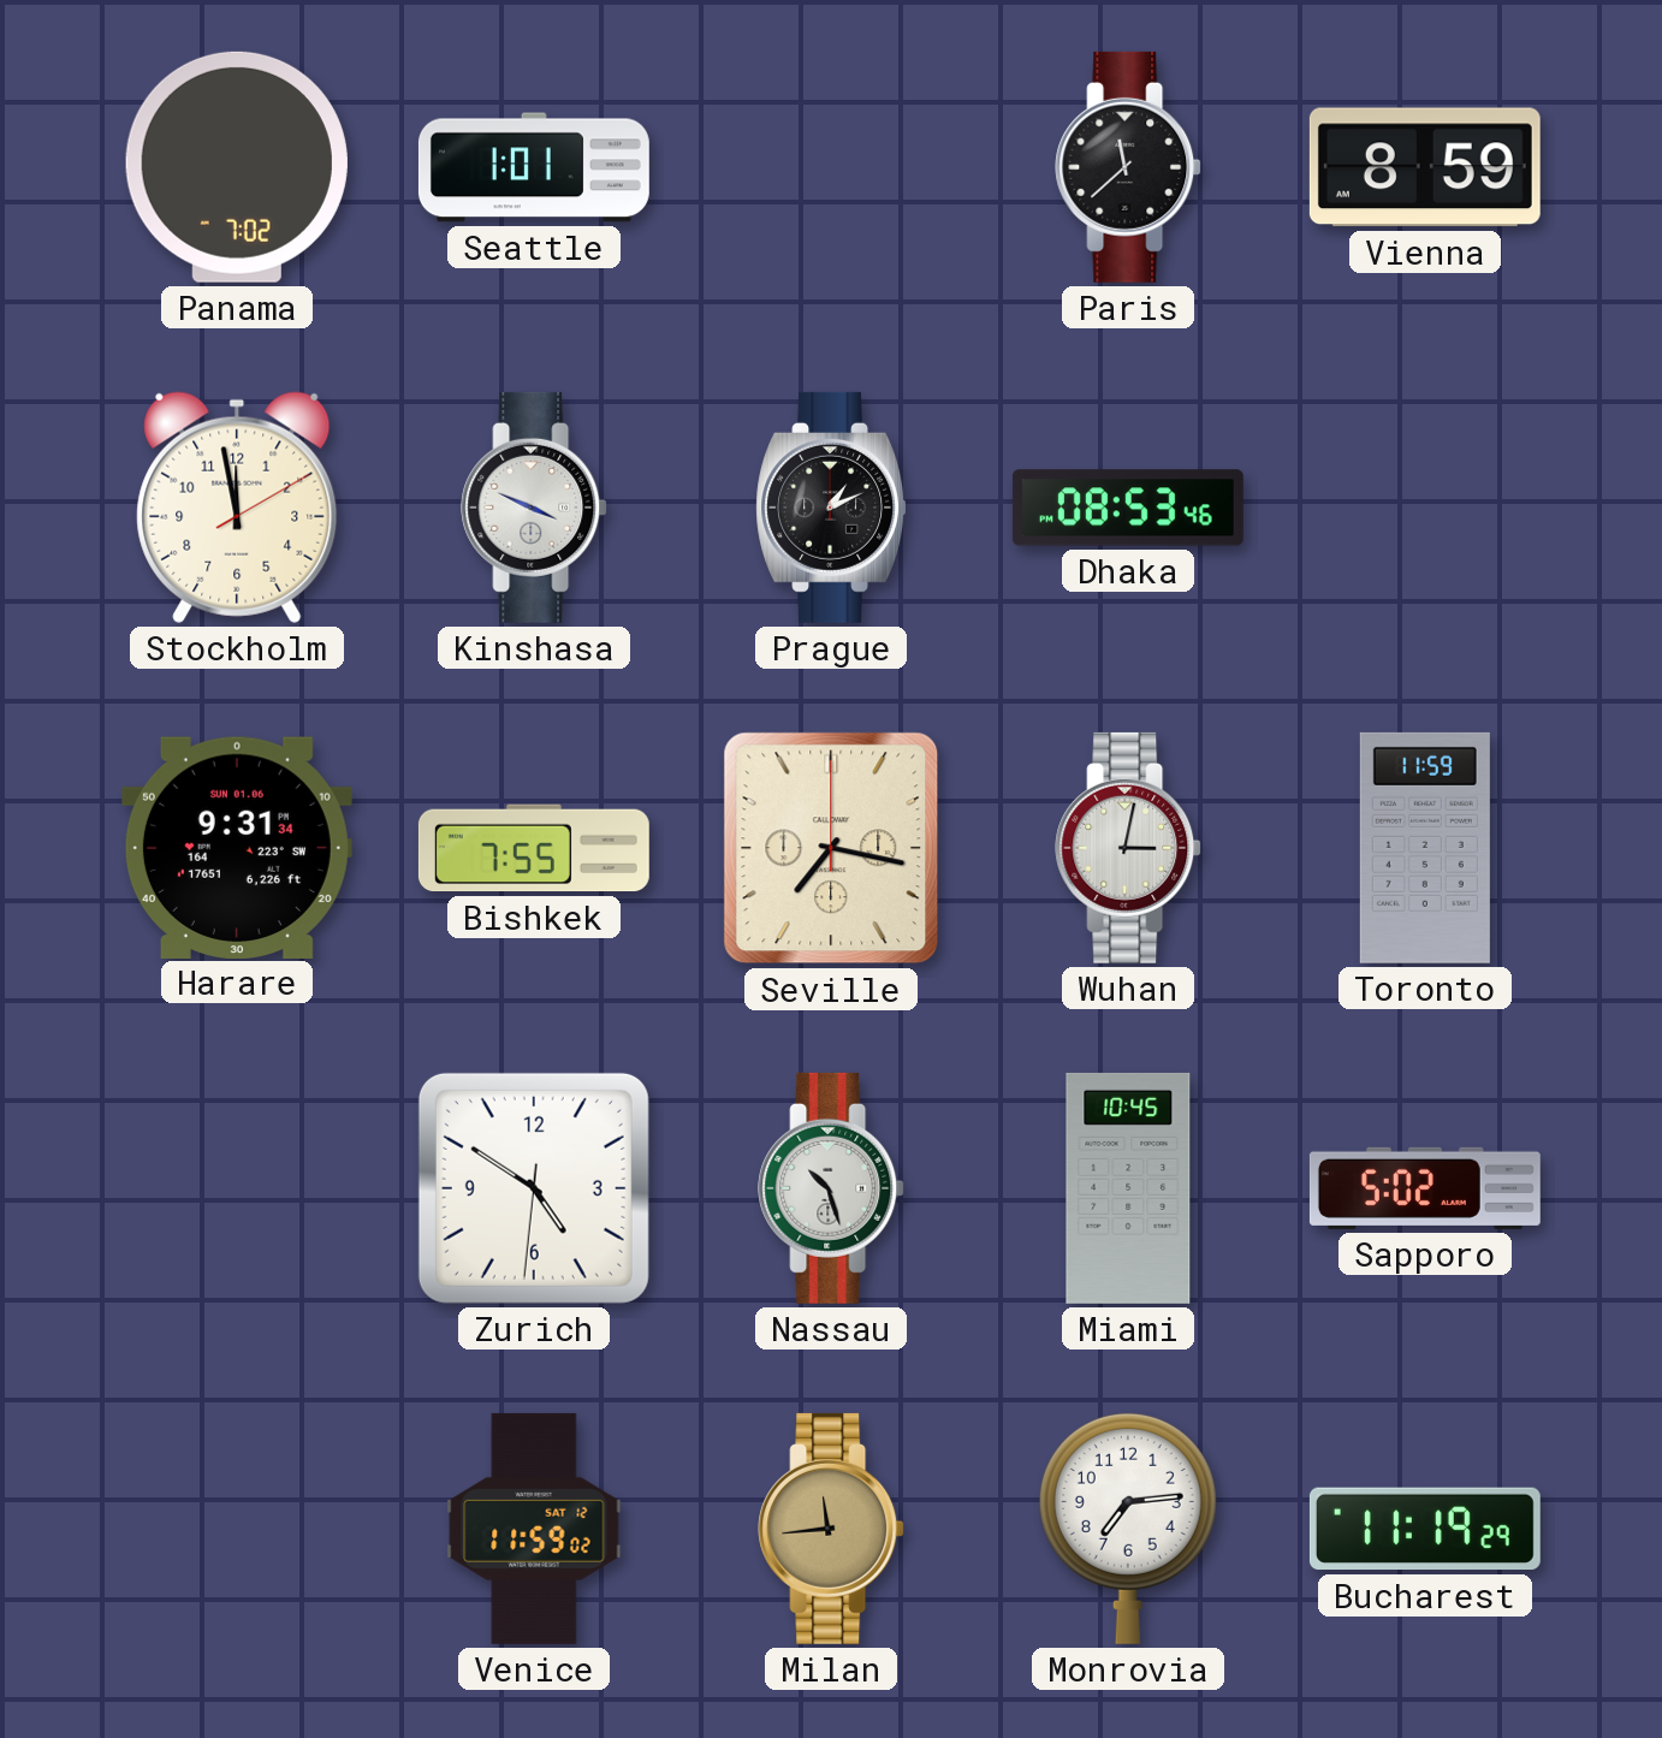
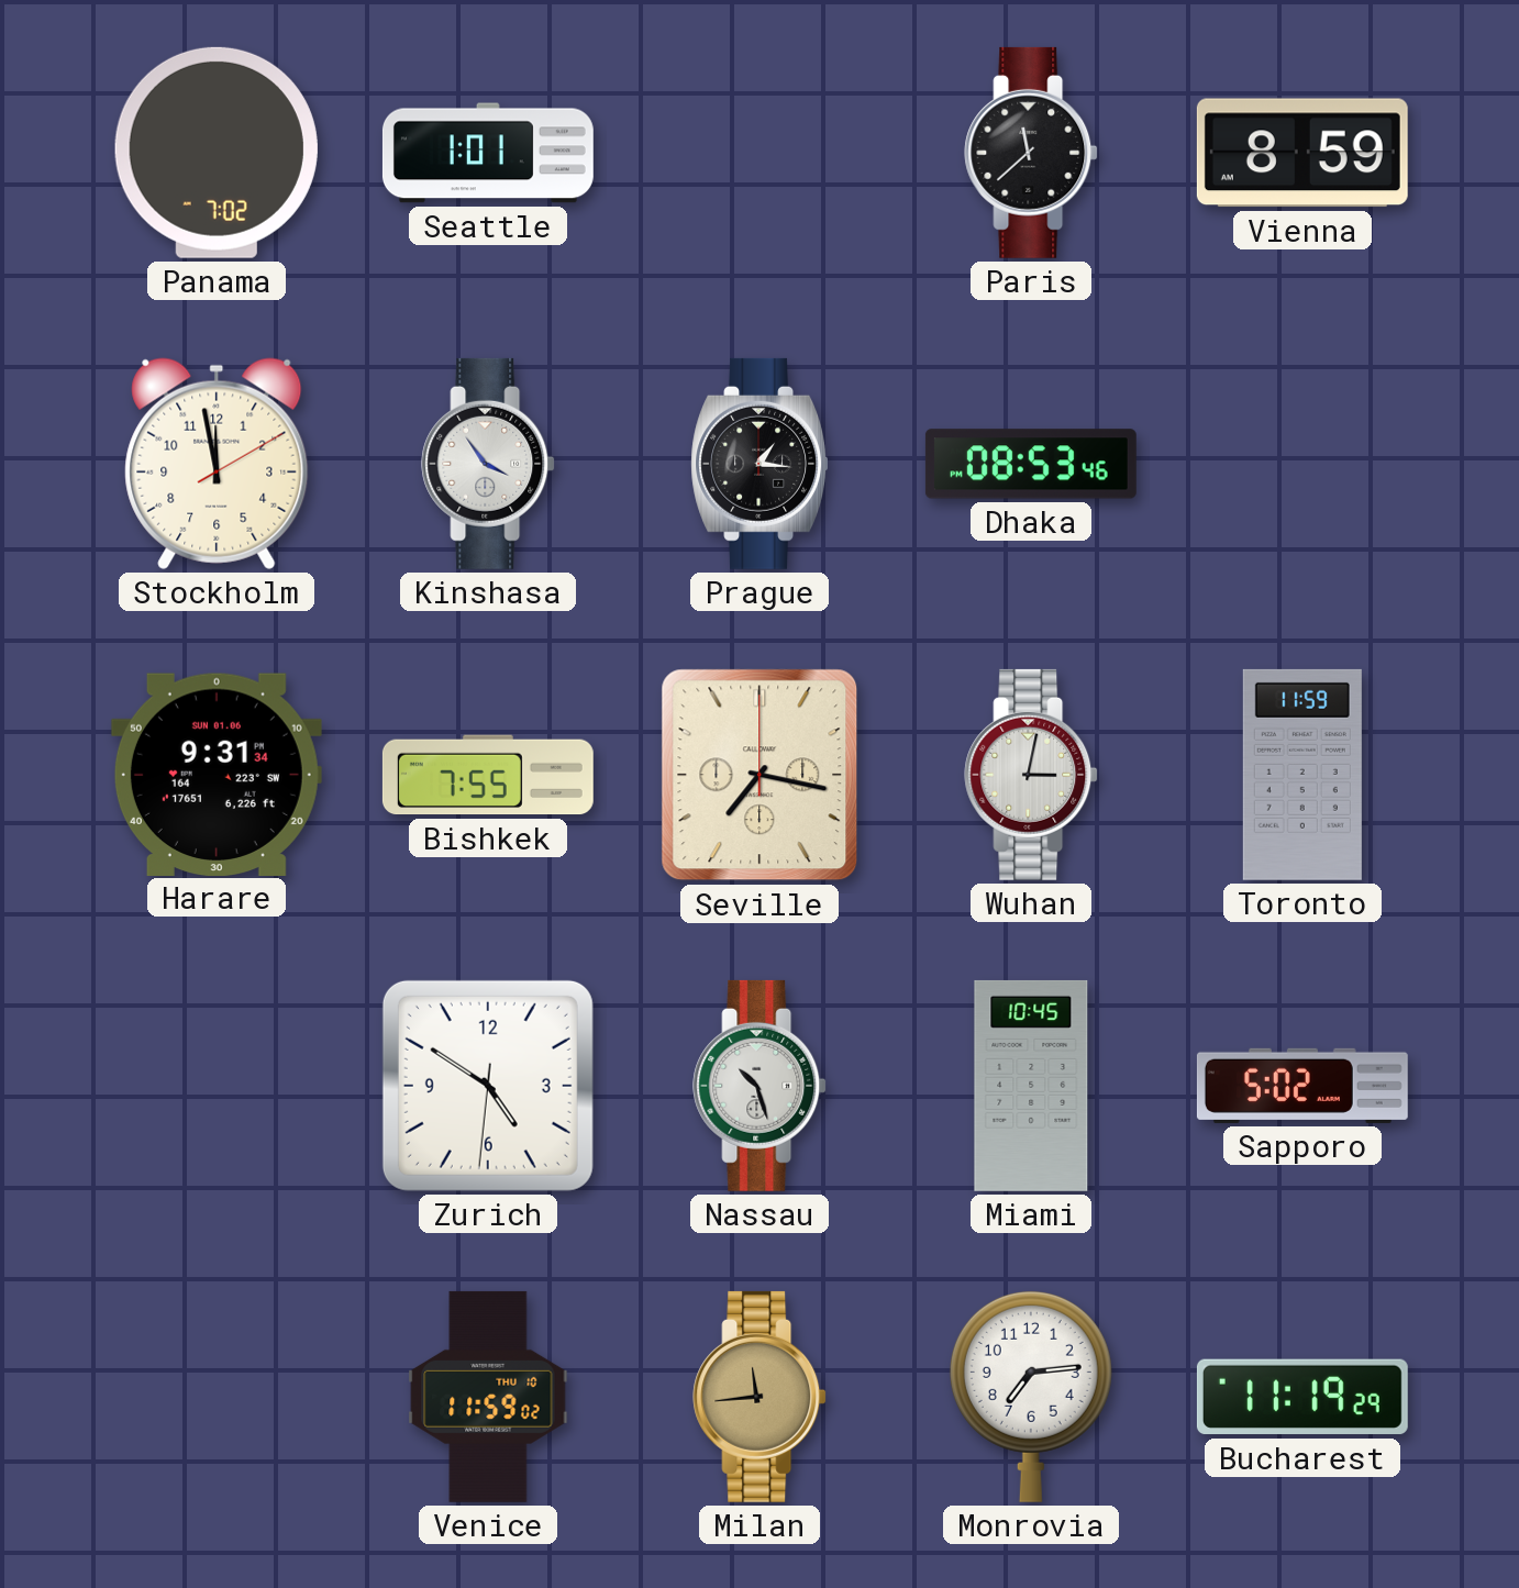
Kinshasa: 3:49 -> 3:54
Prague: 1:11 -> 1:16
Venice date: SAT 12 -> THU 10
